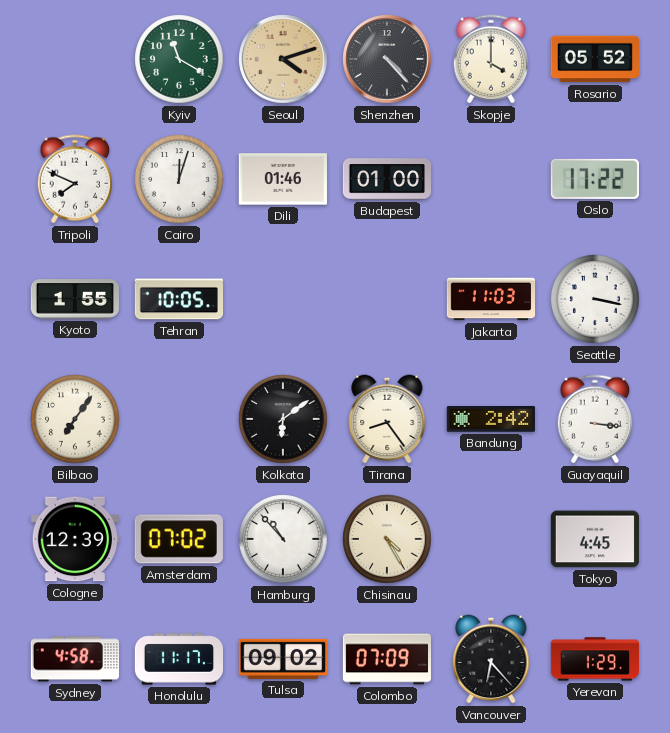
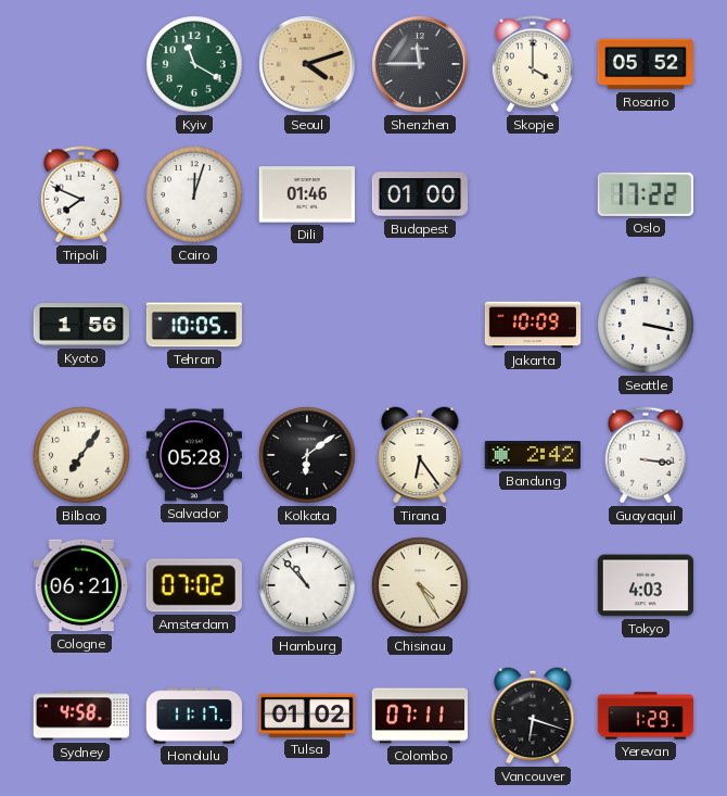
Shenzhen: 4:23 -> 11:45
Kyoto: 1:55 -> 1:56
Jakarta: 11:03 -> 10:09
Salvador: none -> 05:28
Tirana: 8:24 -> 6:24
Cologne: 12:39 -> 06:21
Tokyo: 4:45 -> 4:03
Tulsa: 09:02 -> 01:02
Colombo: 07:09 -> 07:11
Vancouver: 6:23 -> 6:18
